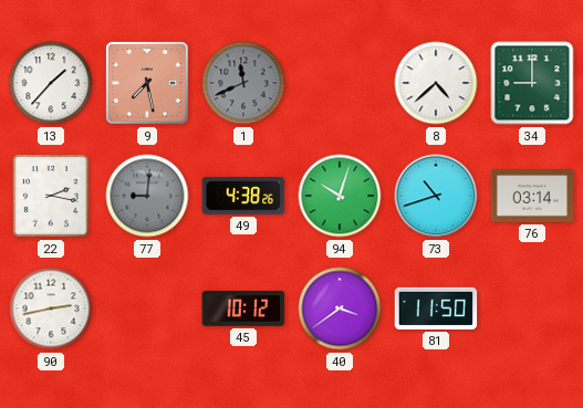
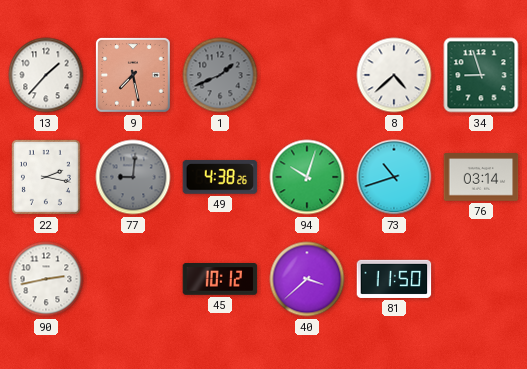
1: 11:41 -> 1:41
34: 9:00 -> 8:57
40: 3:39 -> 3:38
